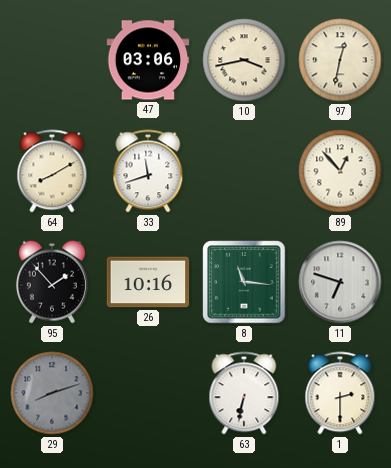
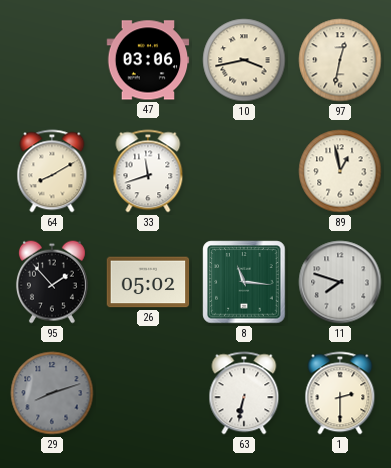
89: 12:53 -> 12:58
26: 10:16 -> 05:02
11: 6:48 -> 7:48
